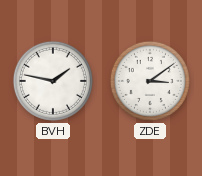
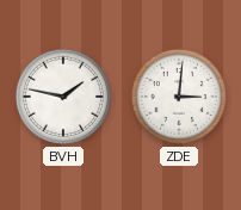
ZDE: 3:09 -> 3:01
